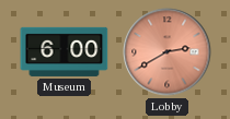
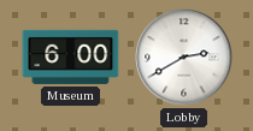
Lobby dial: salmon -> white
